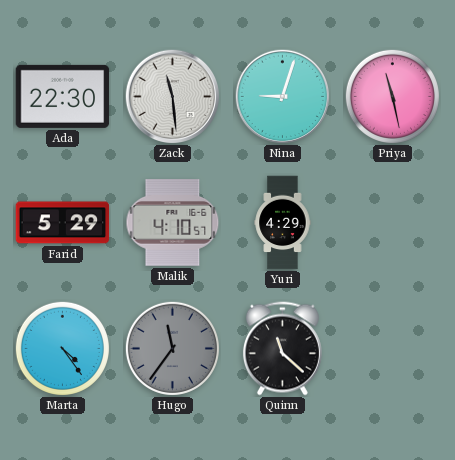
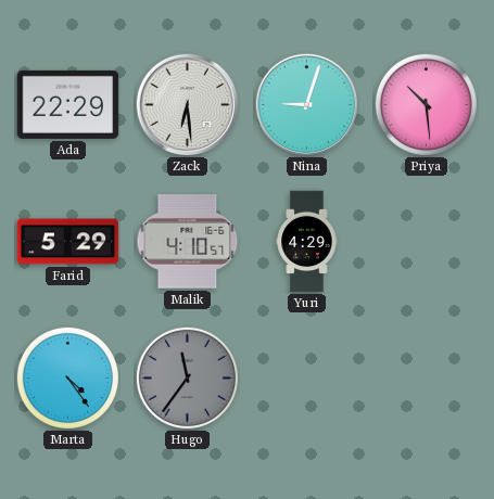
Ada: 22:30 -> 22:29
Zack: 11:29 -> 6:29
Priya: 11:28 -> 10:29
Quinn: 11:22 -> none
